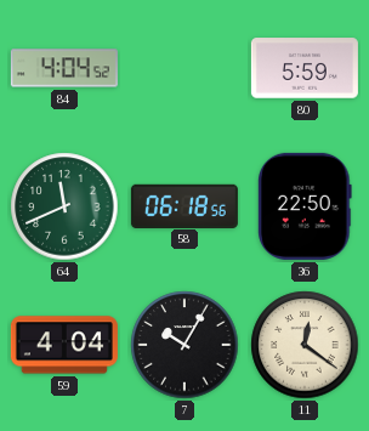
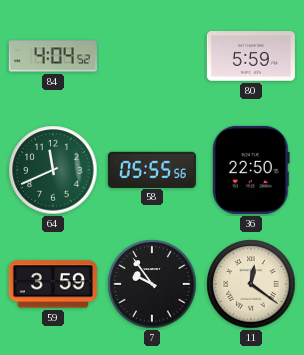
58: 06:18 -> 05:55
59: 4:04 -> 3:59
7: 10:05 -> 9:54
